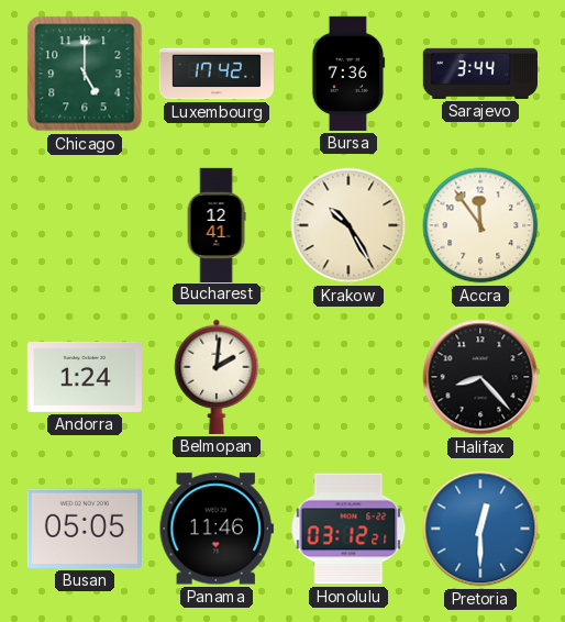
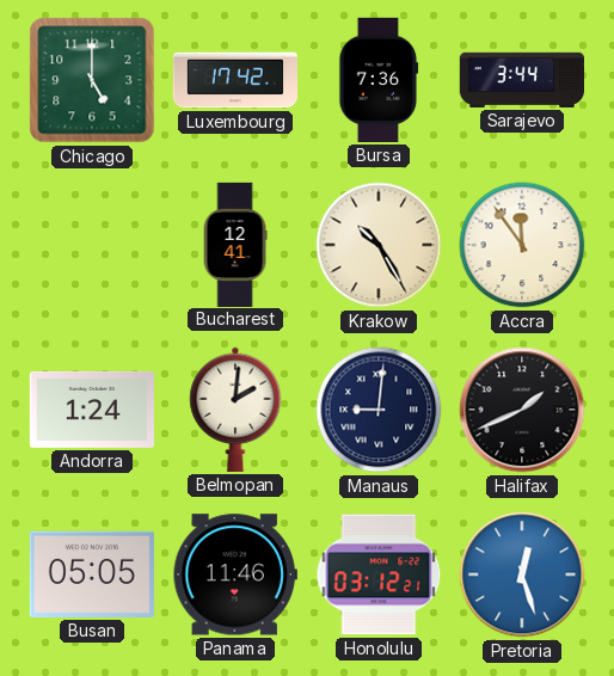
Manaus: none -> 9:01
Halifax: 8:23 -> 1:41
Pretoria: 12:30 -> 12:27
